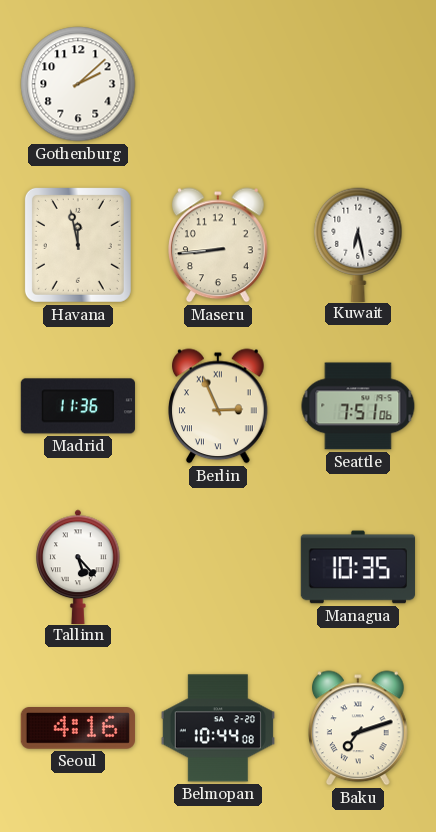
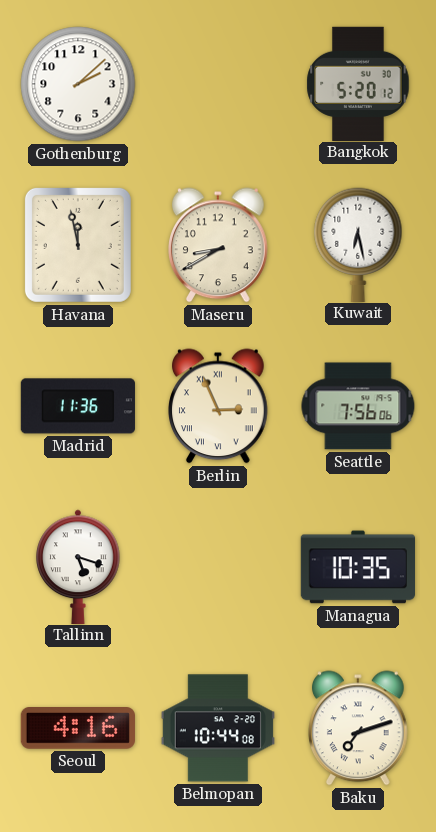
Bangkok: none -> 5:20
Maseru: 8:44 -> 8:40
Seattle: 7:51 -> 7:56
Tallinn: 5:23 -> 5:18
